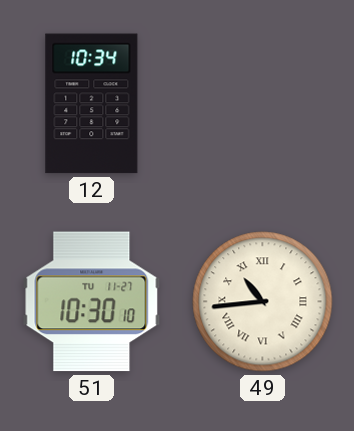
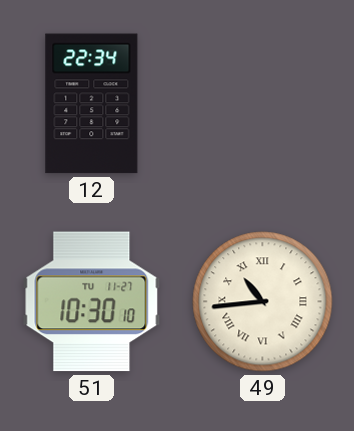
12: 10:34 -> 22:34
